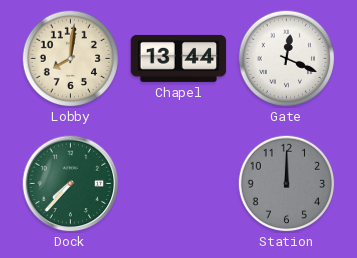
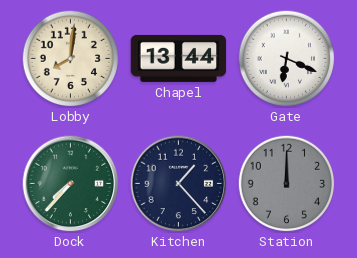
Gate: 12:19 -> 6:19
Kitchen: none -> 1:23
